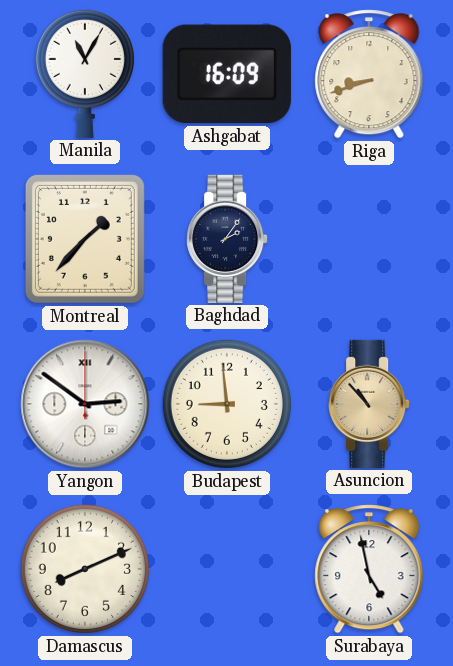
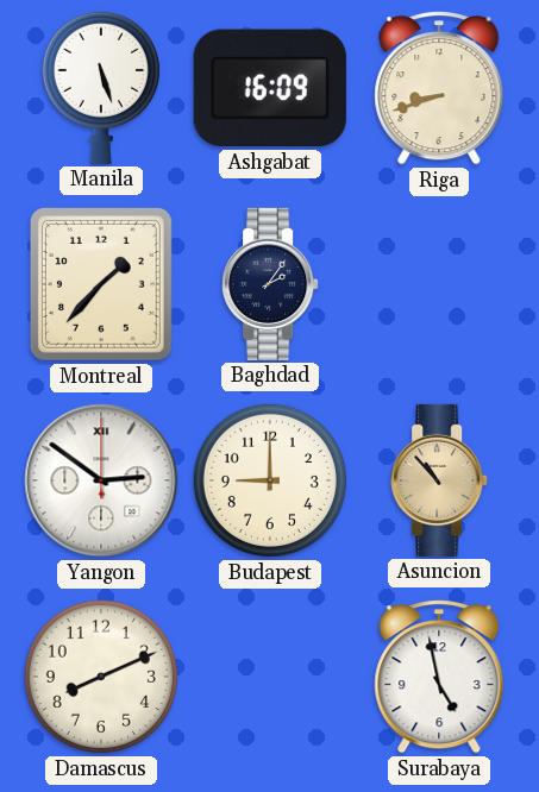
Manila: 11:05 -> 5:27
Budapest: 8:59 -> 9:00
